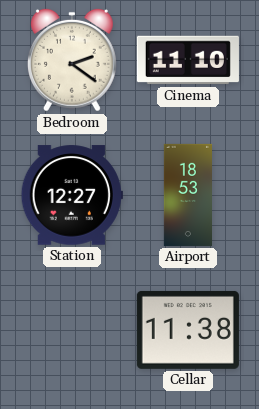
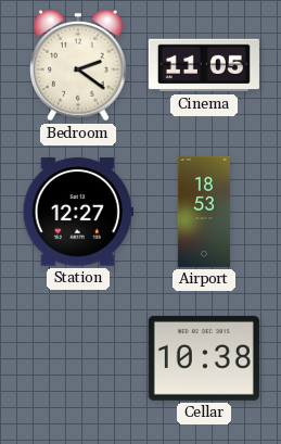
Cinema: 11:10 -> 11:05
Cellar: 11:38 -> 10:38
